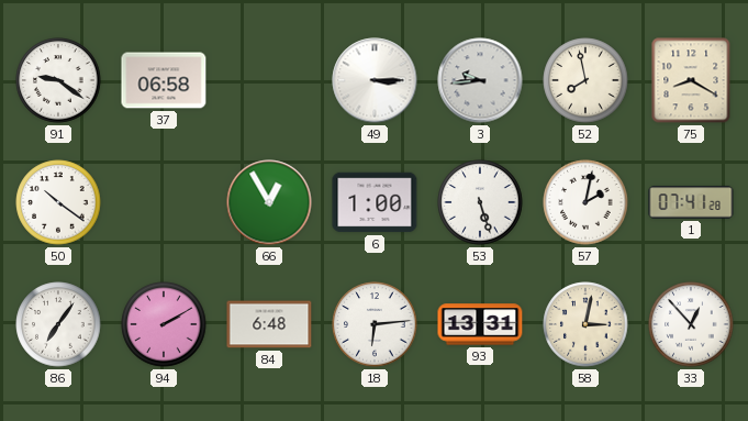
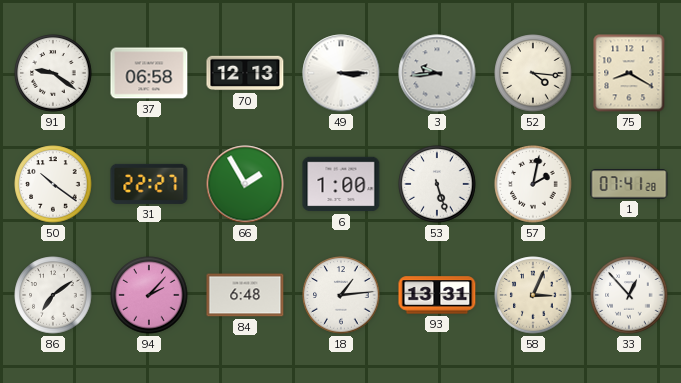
70: none -> 12:13
52: 7:58 -> 4:16
31: none -> 22:27
66: 12:55 -> 1:55
86: 7:06 -> 7:09
94: 2:10 -> 2:07
18: 6:14 -> 1:14
58: 3:02 -> 3:04
